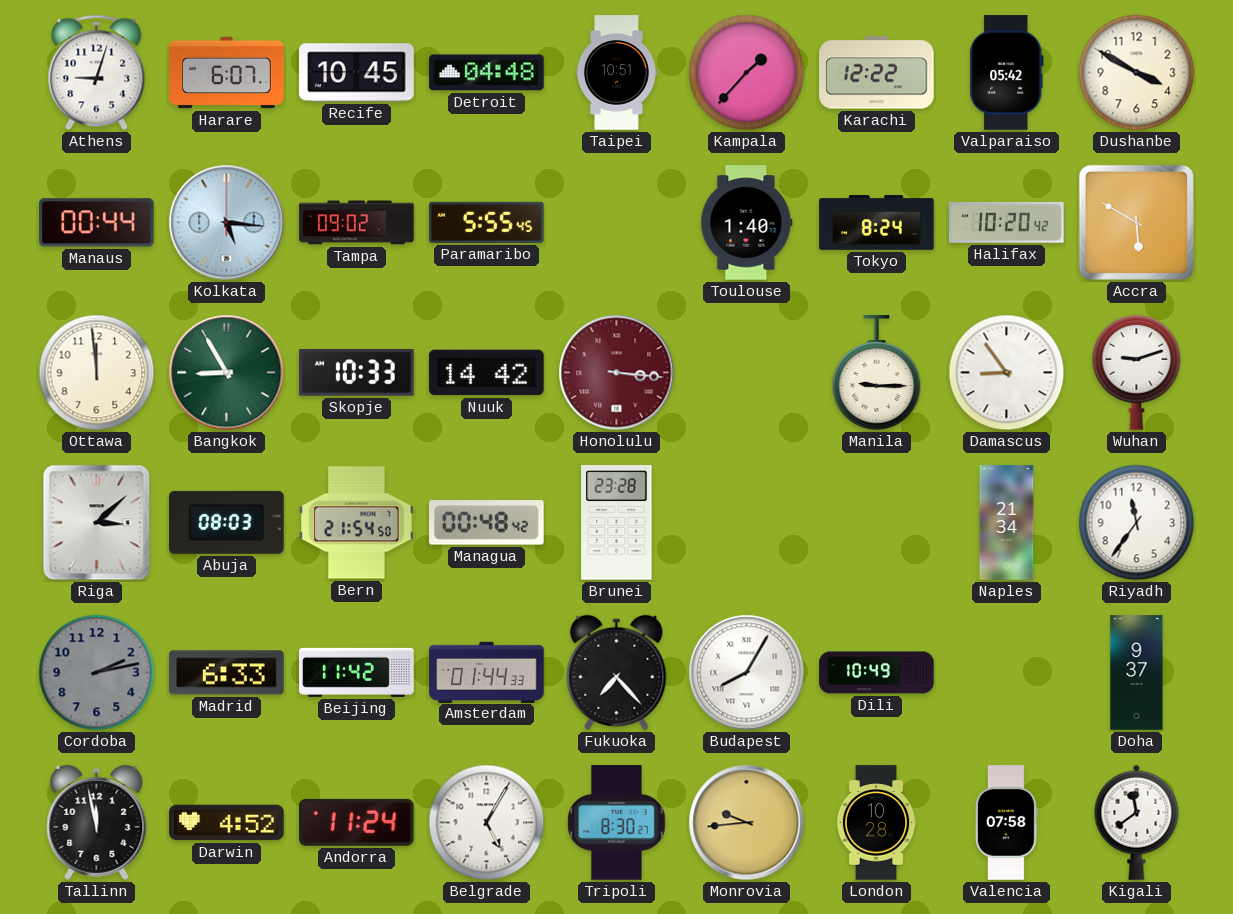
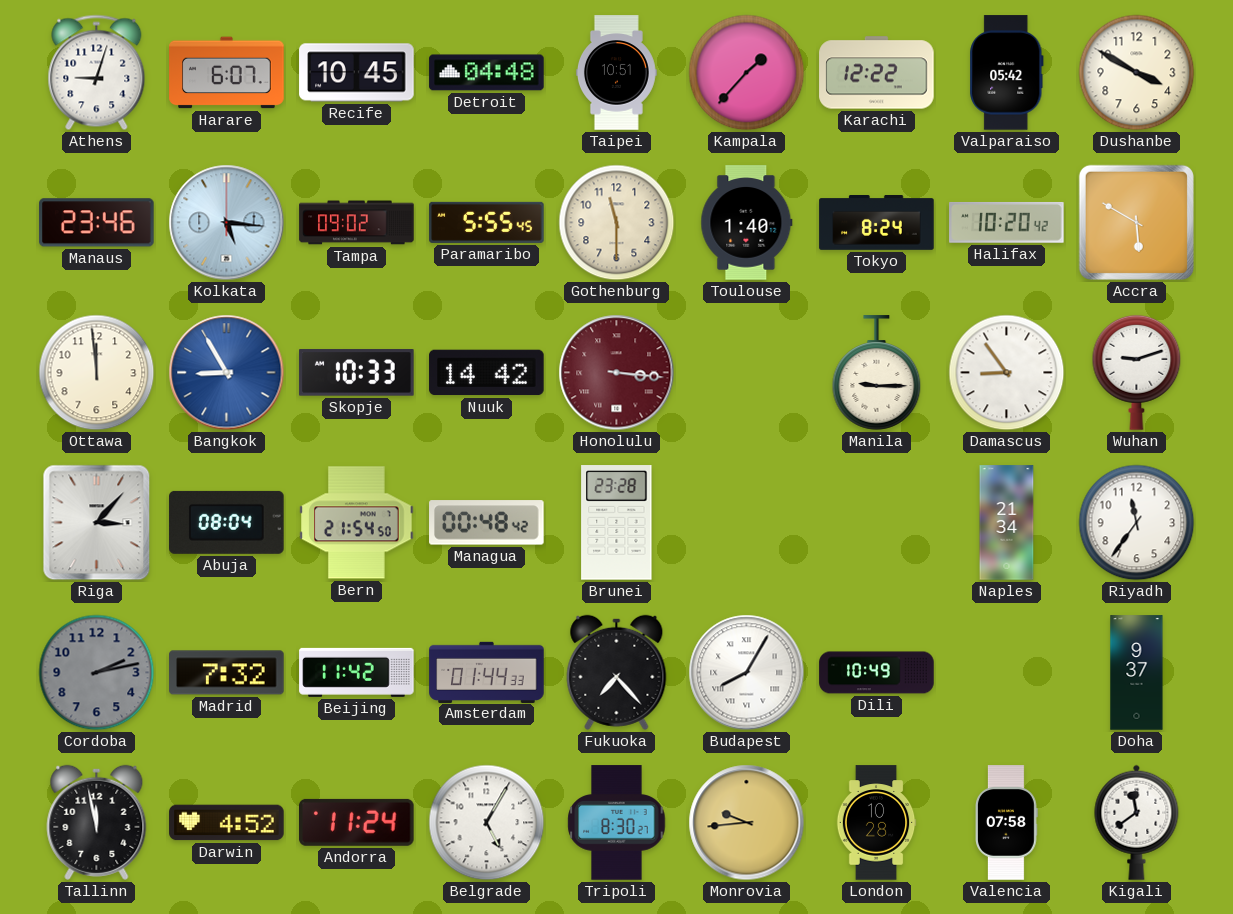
Manaus: 00:44 -> 23:46
Gothenburg: none -> 11:30
Bangkok dial: green -> blue
Riga: 3:08 -> 3:07
Abuja: 08:03 -> 08:04
Madrid: 6:33 -> 7:32
